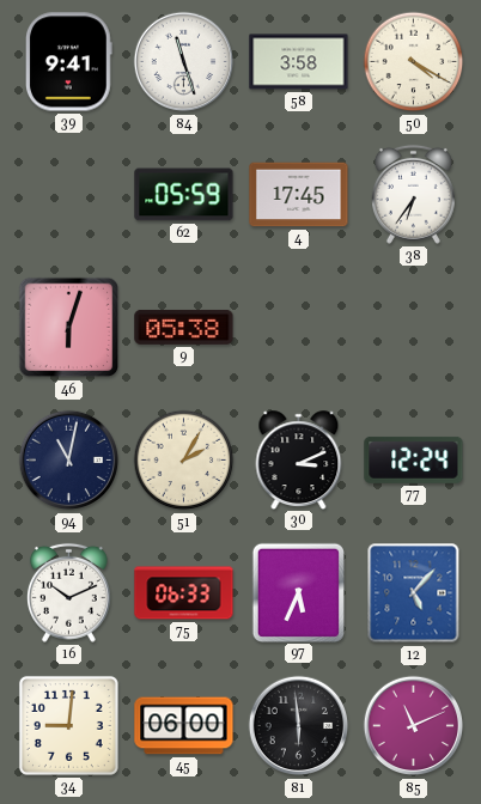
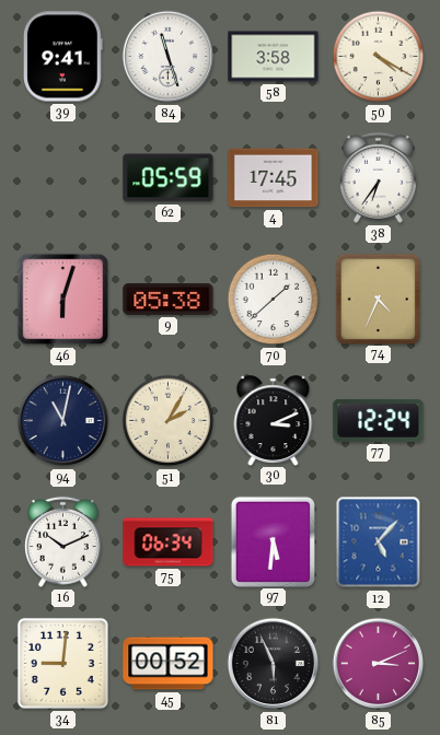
70: none -> 1:38
74: none -> 4:34
75: 06:33 -> 06:34
97: 5:34 -> 5:31
45: 06:00 -> 00:52
81: 5:59 -> 5:56
85: 11:11 -> 3:11
